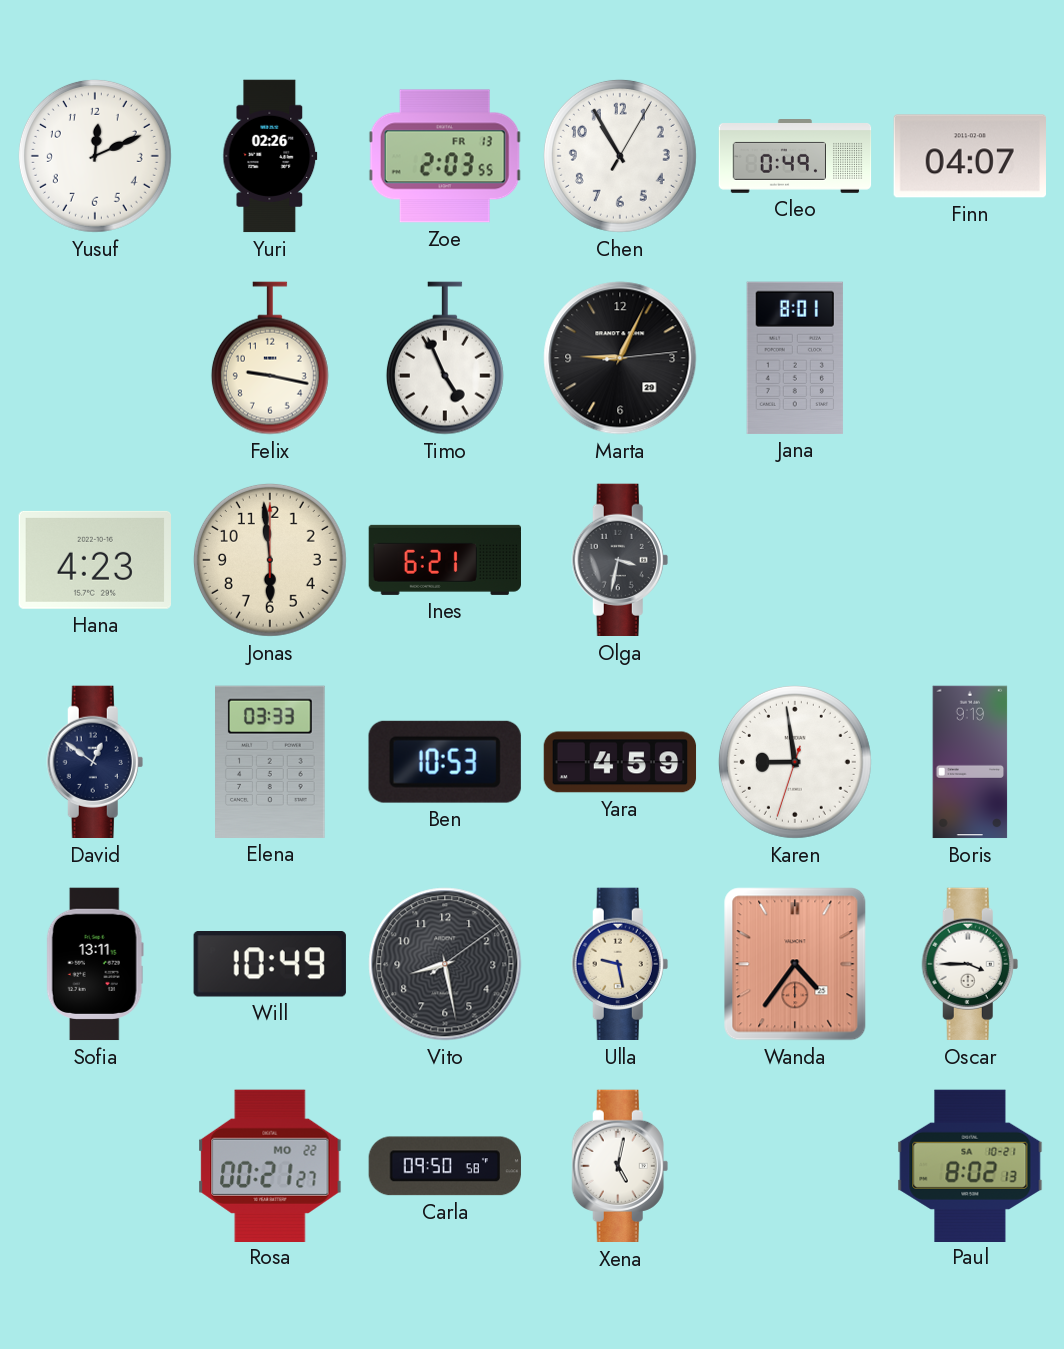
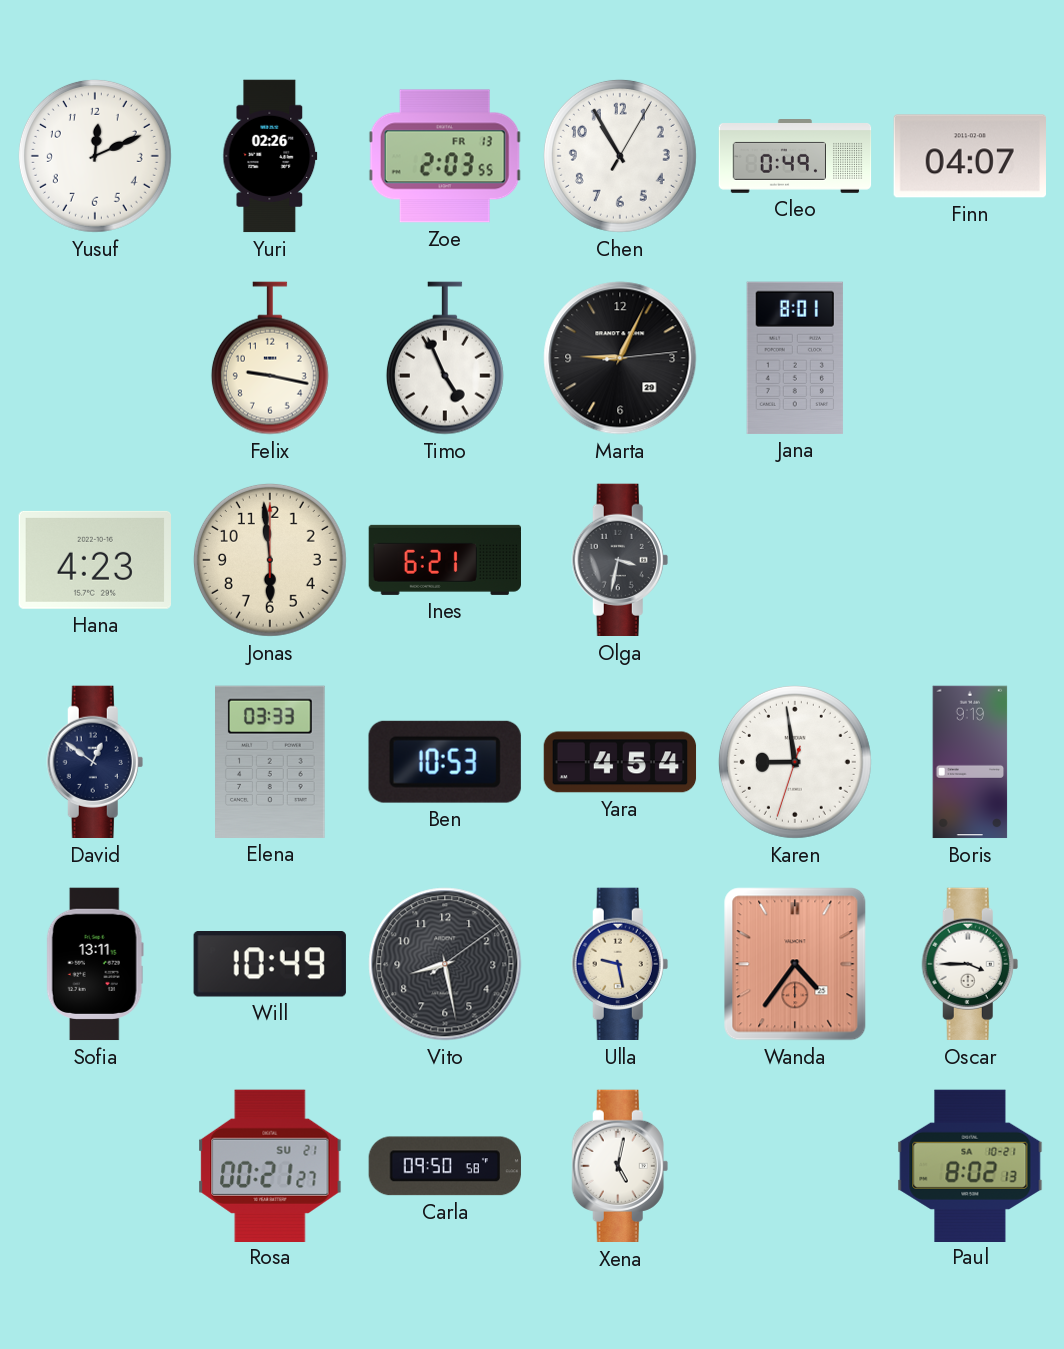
Yara: 4:59 -> 4:54
Rosa date: MO 22 -> SU 21
